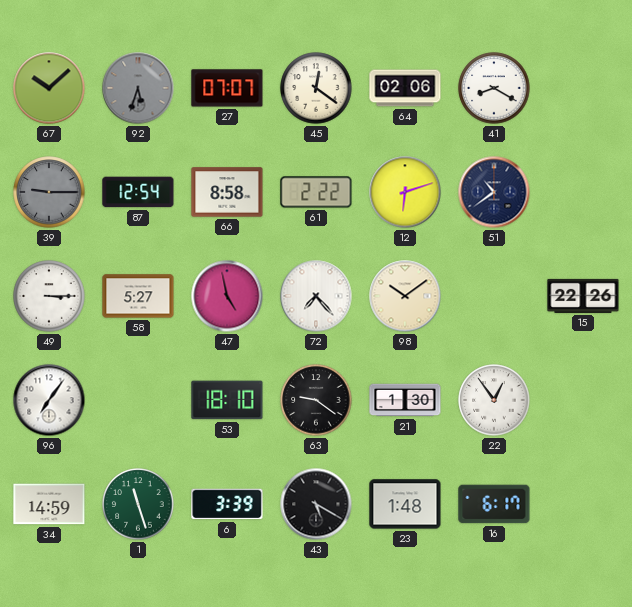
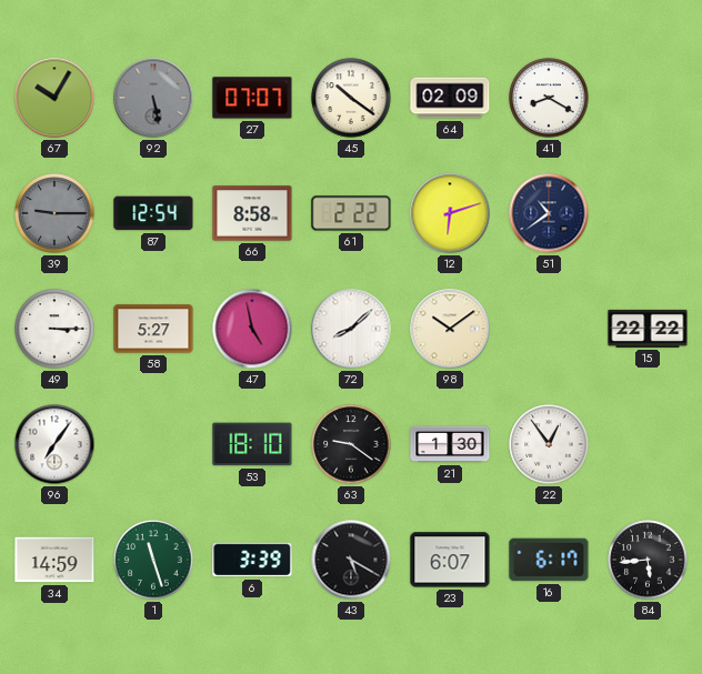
67: 10:08 -> 10:05
92: 5:33 -> 5:28
45: 12:21 -> 10:21
64: 02:06 -> 02:09
72: 7:23 -> 8:08
15: 22:26 -> 22:22
23: 1:48 -> 6:07
84: none -> 5:44
